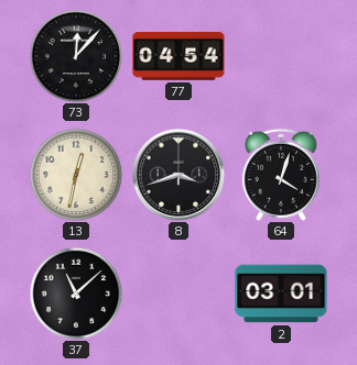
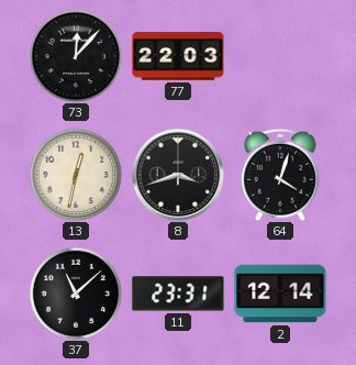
77: 04:54 -> 22:03
11: none -> 23:31
2: 03:01 -> 12:14
